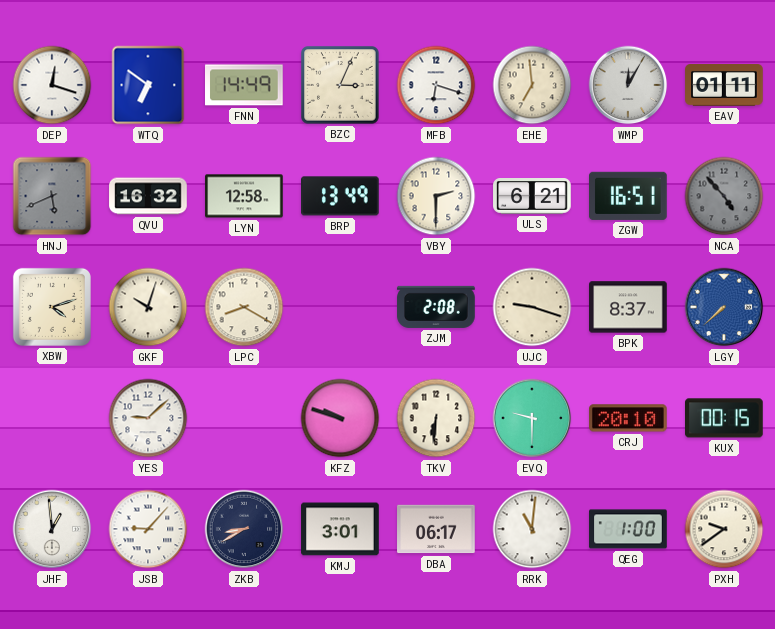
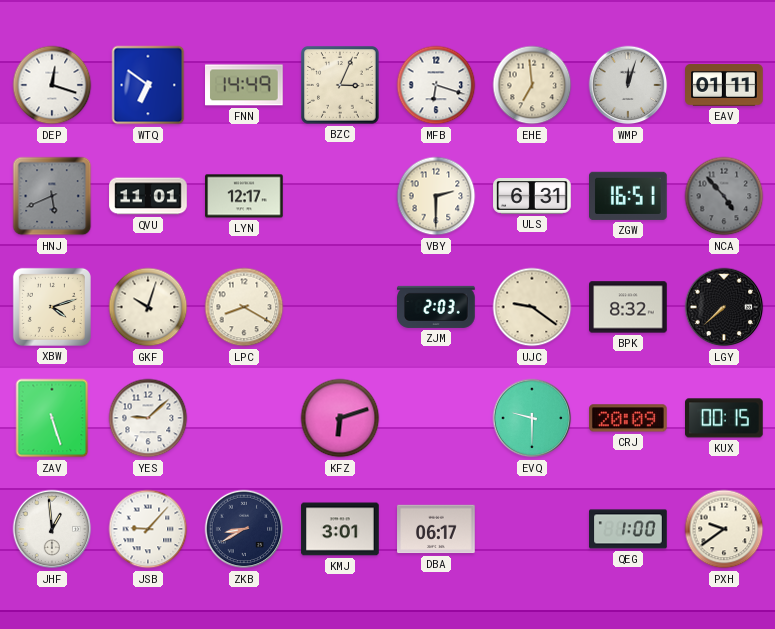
WMP: 12:05 -> 12:03
QVU: 16:32 -> 11:01
LYN: 12:58 -> 12:17
BRP: 13:49 -> none
ULS: 6:21 -> 6:31
ZJM: 2:08 -> 2:03
UJC: 9:18 -> 9:21
BPK: 8:37 -> 8:32
LGY dial: blue -> black
ZAV: none -> 5:27
KFZ: 9:48 -> 6:12
TKV: 6:31 -> none
CRJ: 20:10 -> 20:09
RRK: 11:01 -> none
